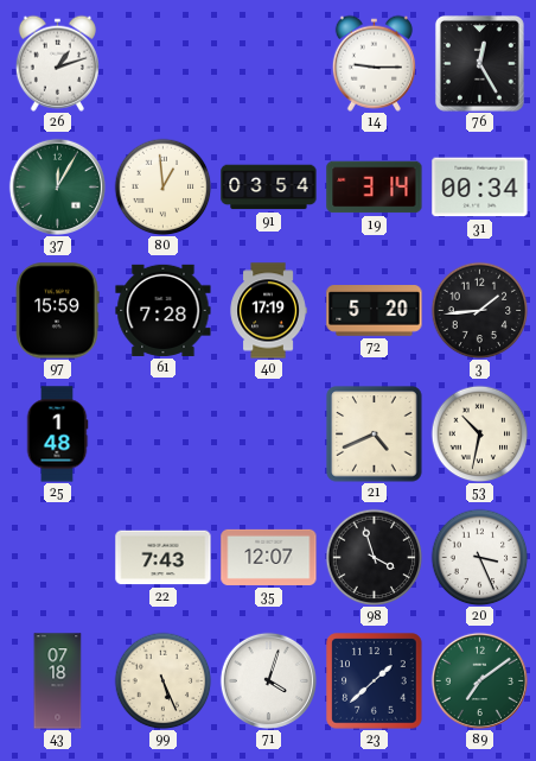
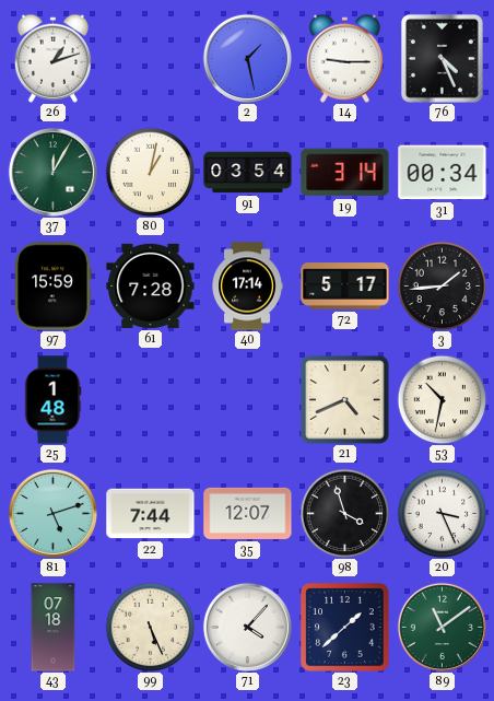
2: none -> 1:28
76: 12:25 -> 4:26
80: 12:59 -> 1:02
40: 17:19 -> 17:14
72: 5:20 -> 5:17
81: none -> 5:12
22: 7:43 -> 7:44
71: 4:03 -> 4:07
89: 7:09 -> 11:09
